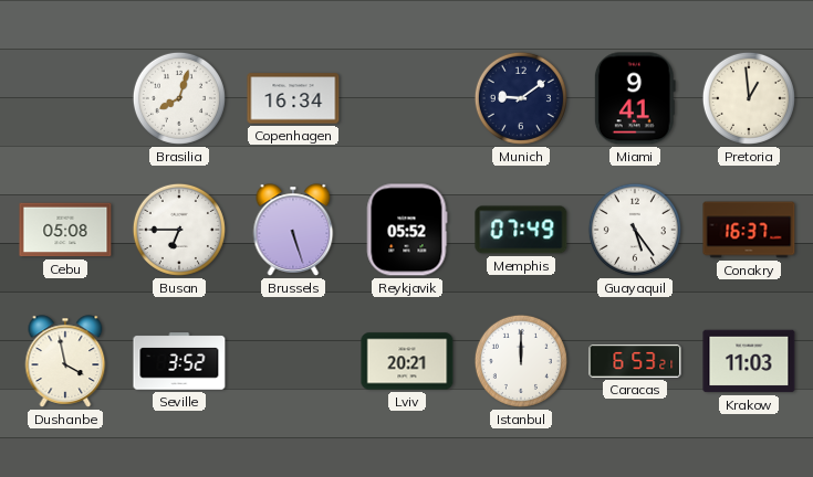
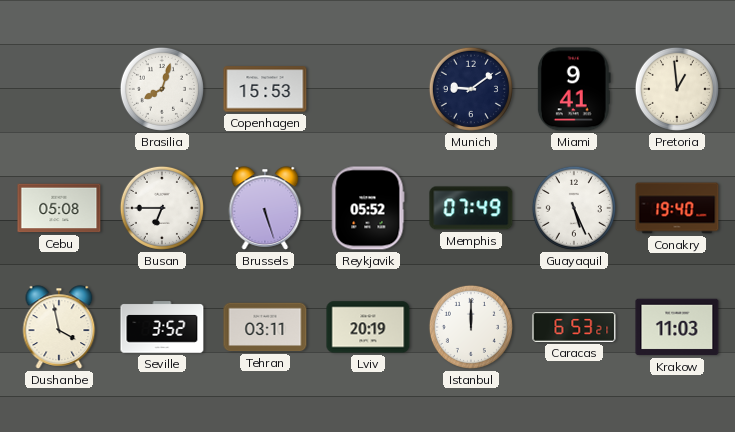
Copenhagen: 16:34 -> 15:53
Guayaquil: 5:24 -> 5:26
Conakry: 16:37 -> 19:40
Tehran: none -> 03:11
Lviv: 20:21 -> 20:19
